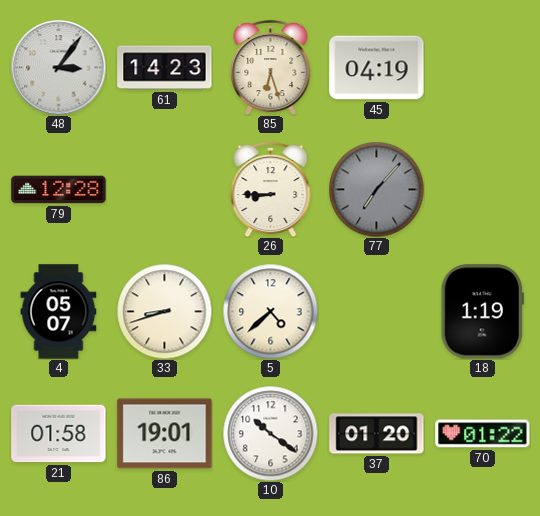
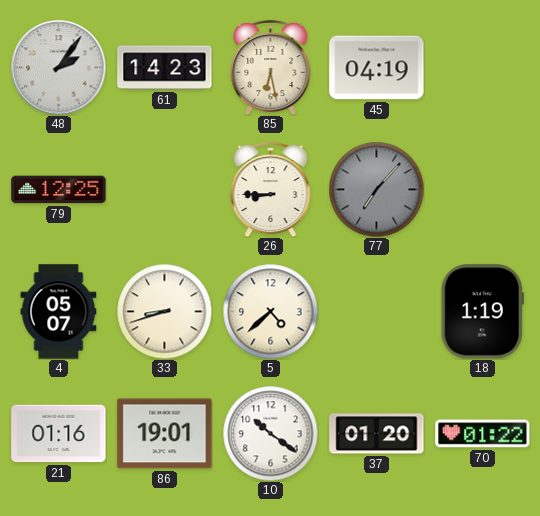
48: 3:06 -> 2:06
85: 6:27 -> 6:28
79: 12:28 -> 12:25
21: 01:58 -> 01:16
